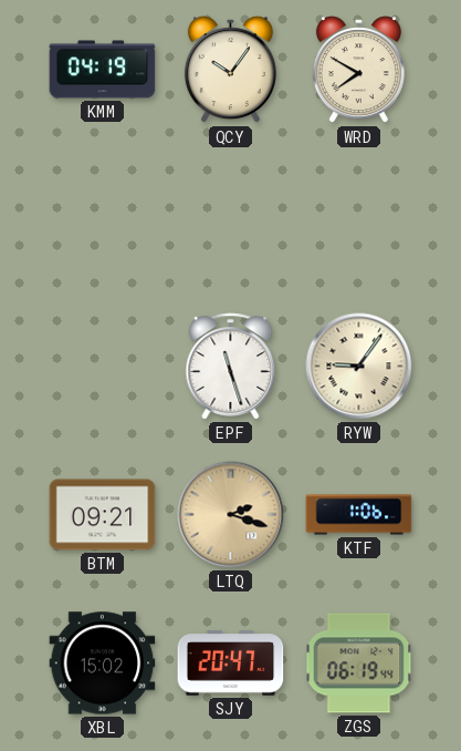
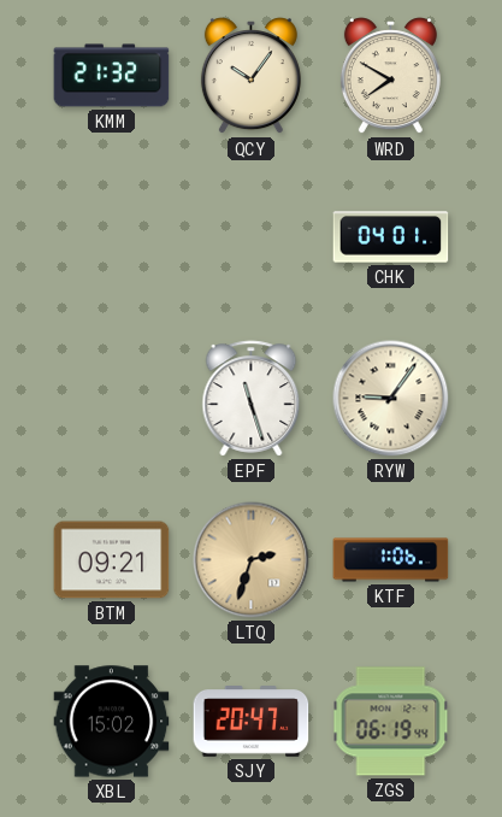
KMM: 04:19 -> 21:32
CHK: none -> 04:01
LTQ: 2:18 -> 2:33
